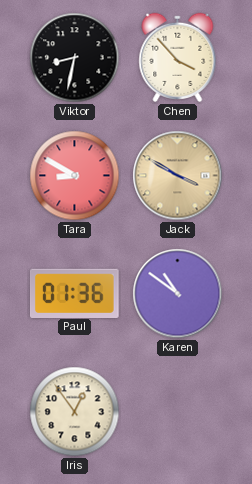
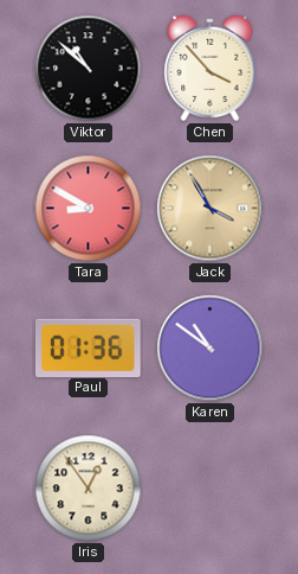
Viktor: 8:32 -> 10:52
Jack: 3:50 -> 3:55
